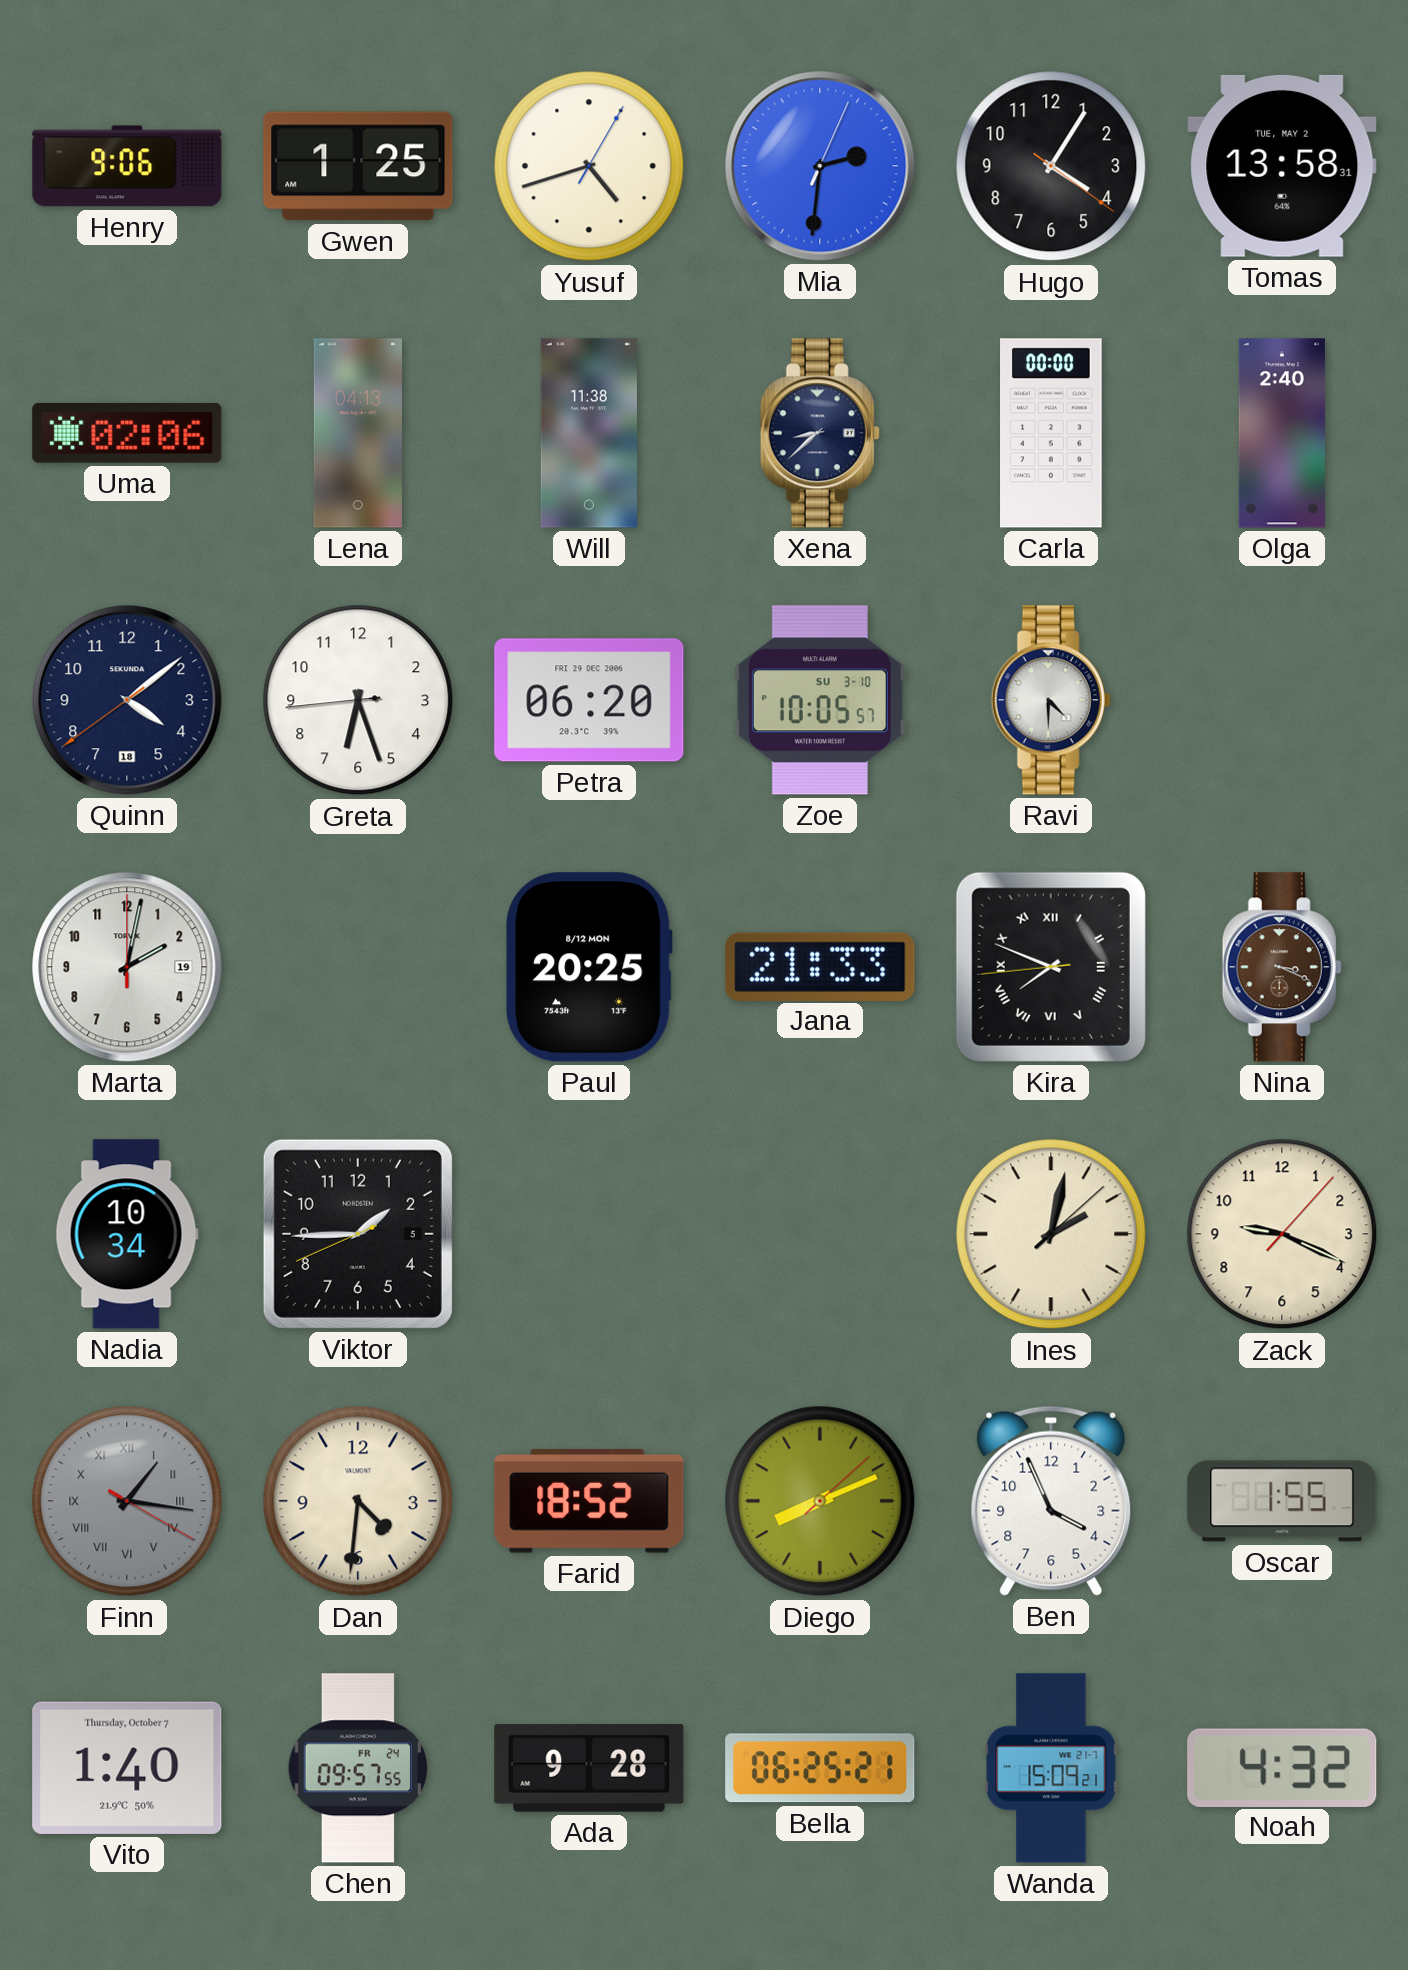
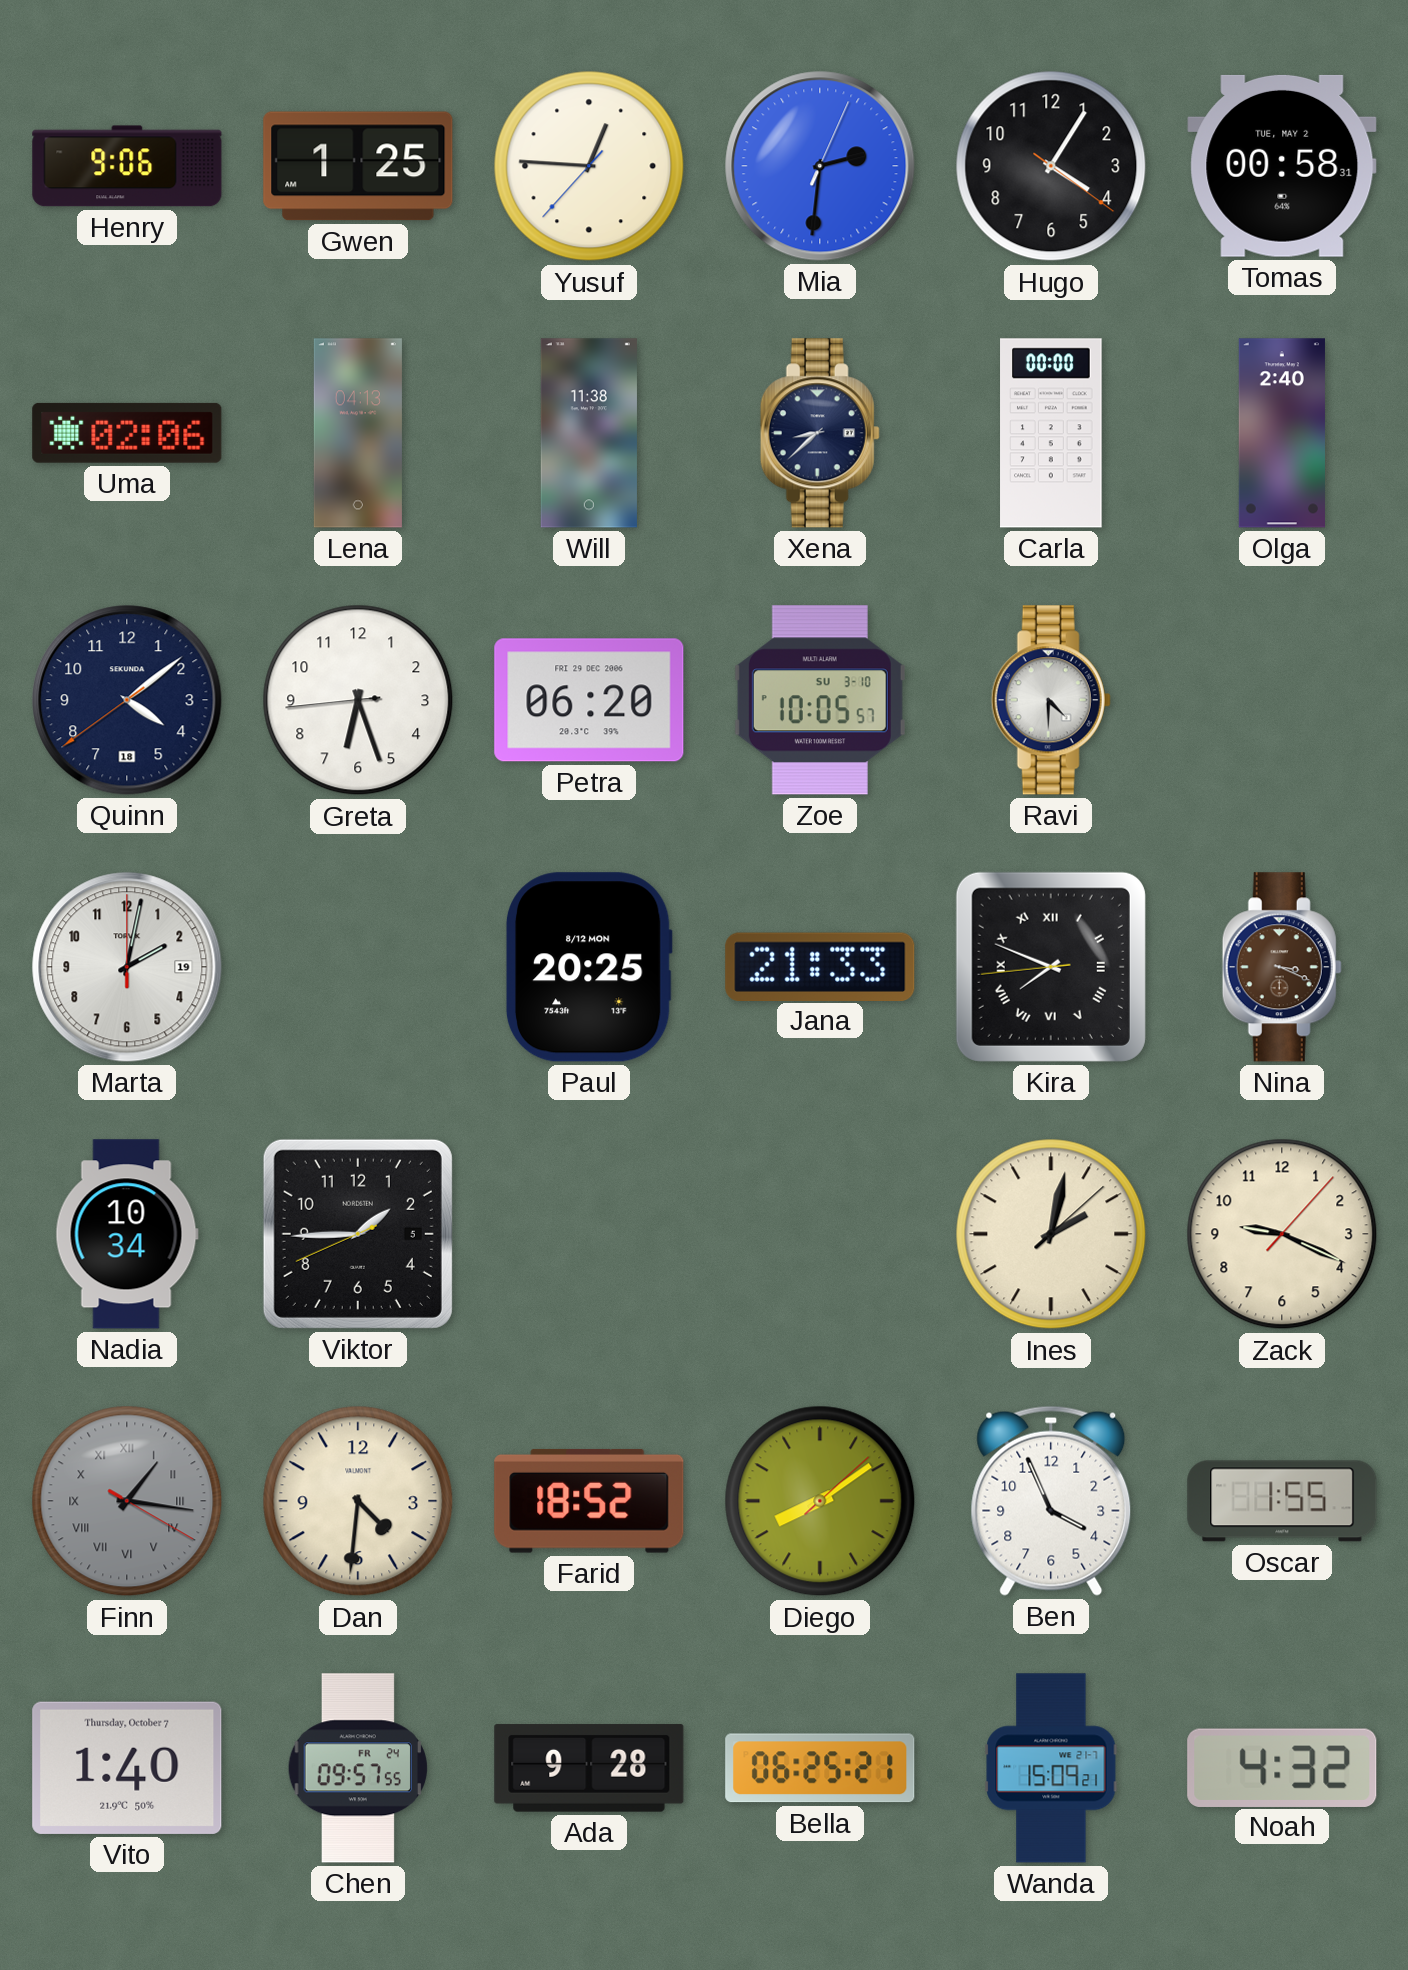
Yusuf: 4:42 -> 12:45
Tomas: 13:58 -> 00:58
Diego: 8:11 -> 8:09
